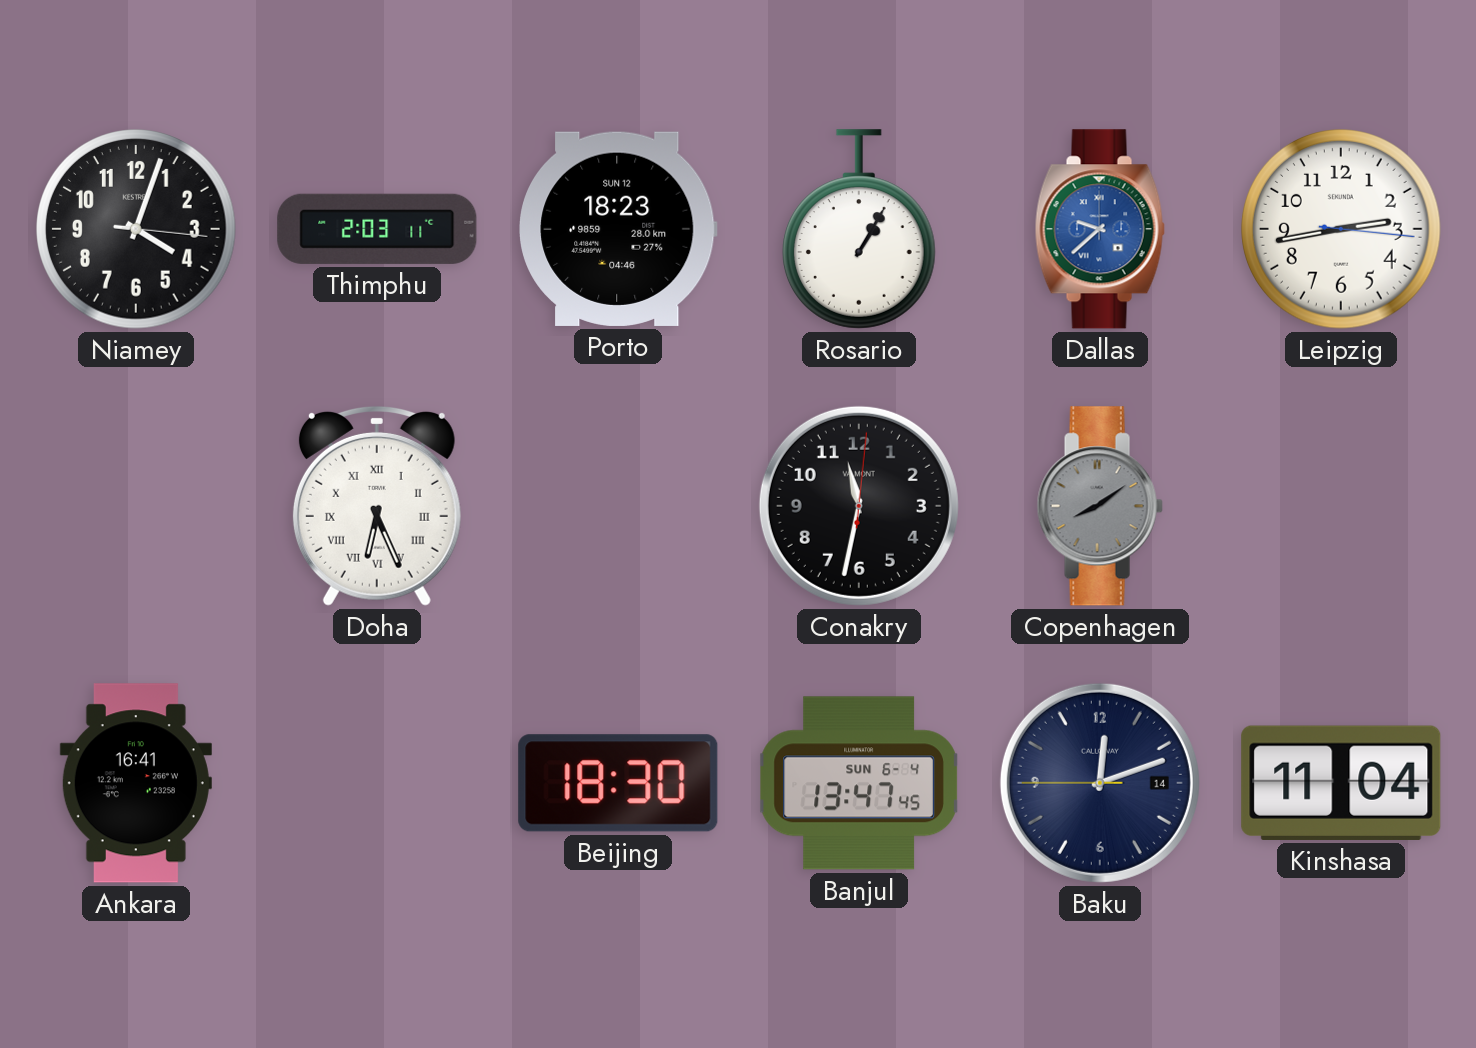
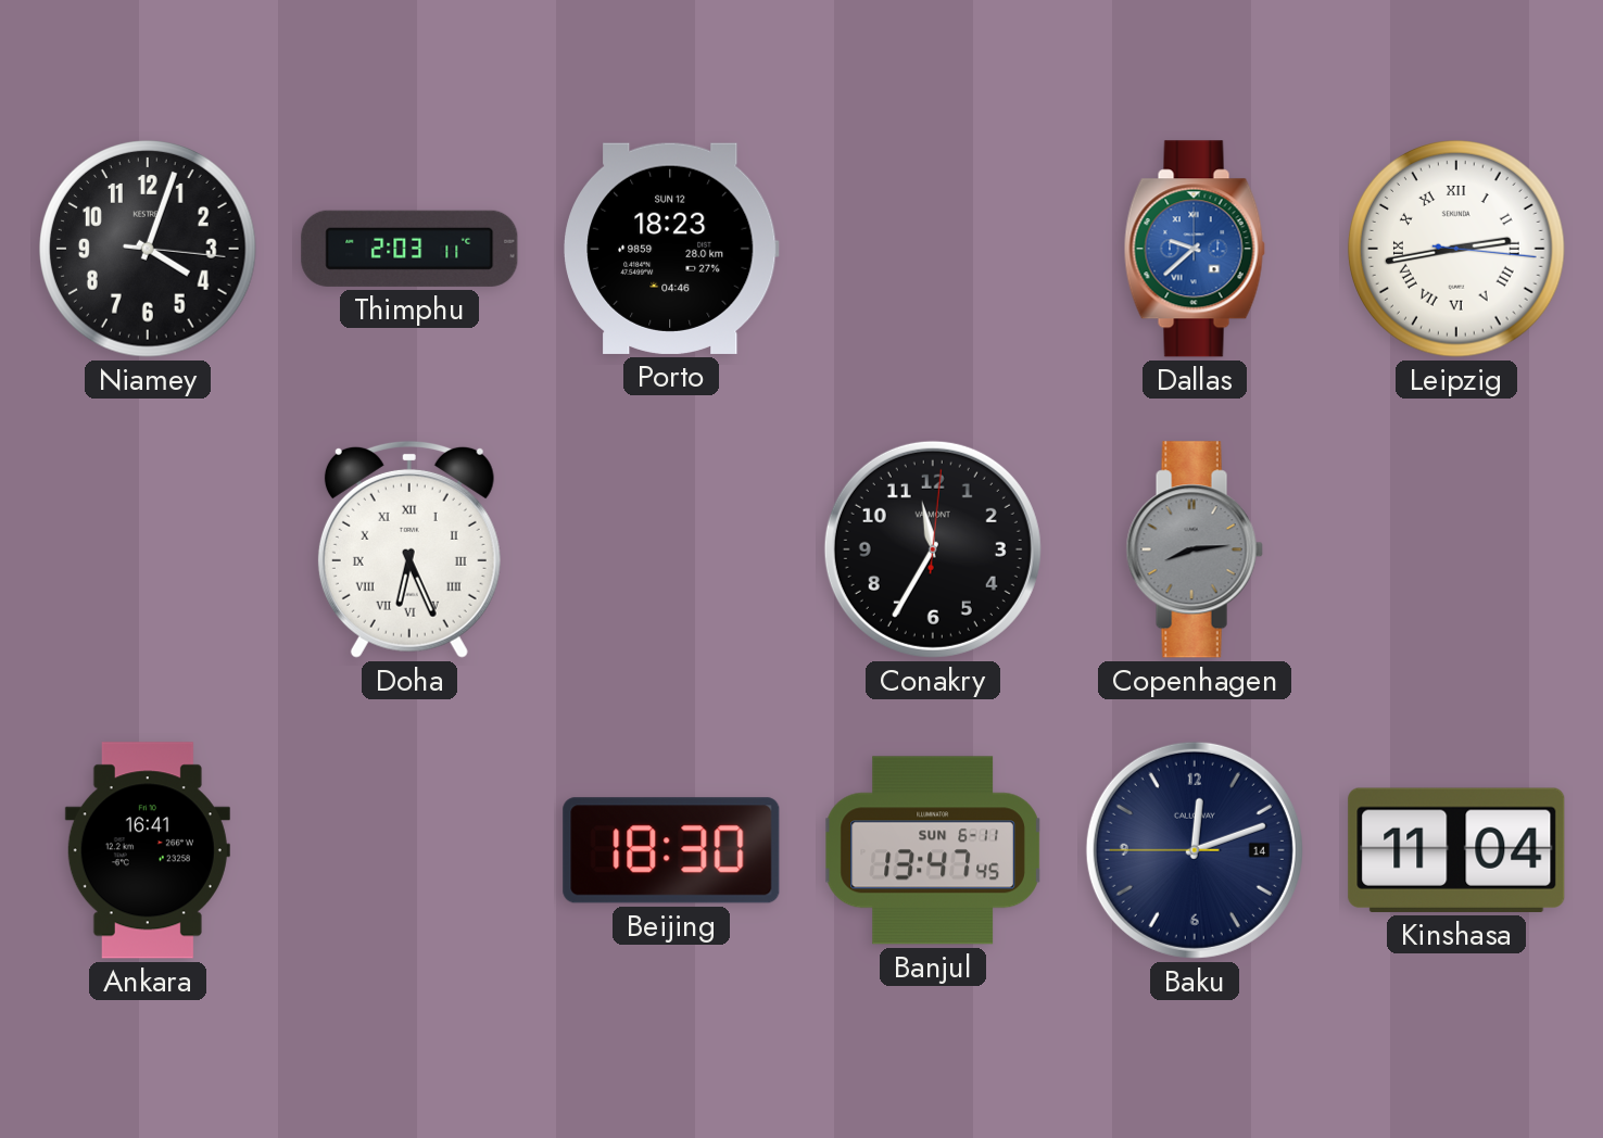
Rosario: 1:05 -> none
Leipzig numerals: Arabic -> Roman
Conakry: 11:32 -> 11:35
Copenhagen: 8:09 -> 8:14
Banjul date: SUN 6-4 -> SUN 6-11
